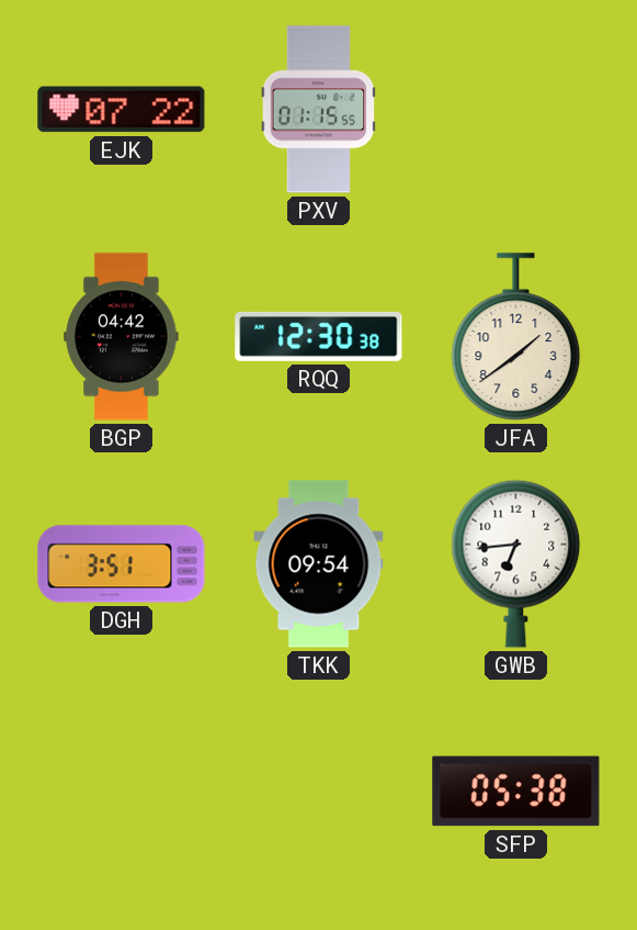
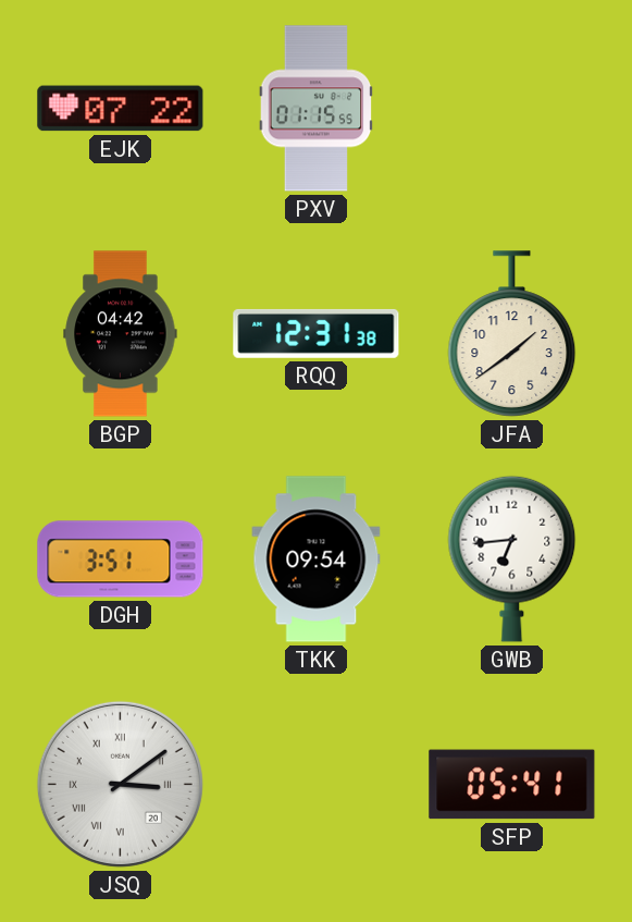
RQQ: 12:30 -> 12:31
JSQ: none -> 3:09
SFP: 05:38 -> 05:41
